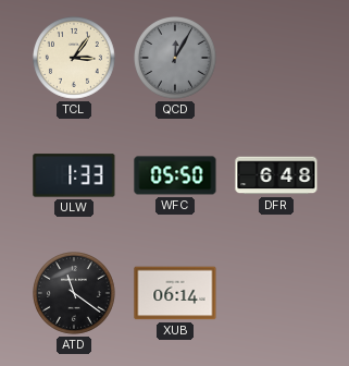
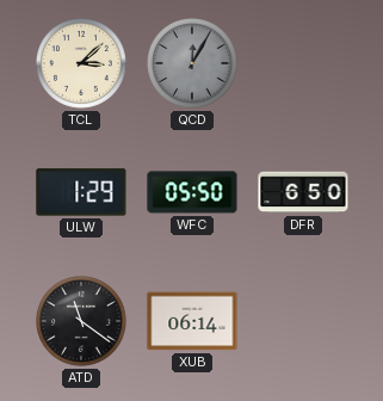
TCL: 3:06 -> 3:08
ULW: 1:33 -> 1:29
DFR: 6:48 -> 6:50
